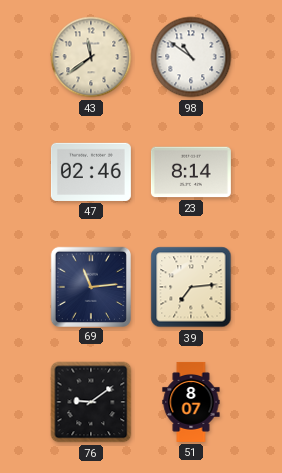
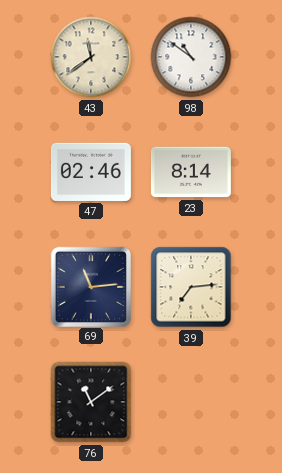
76: 9:09 -> 11:09
51: 8:07 -> none
